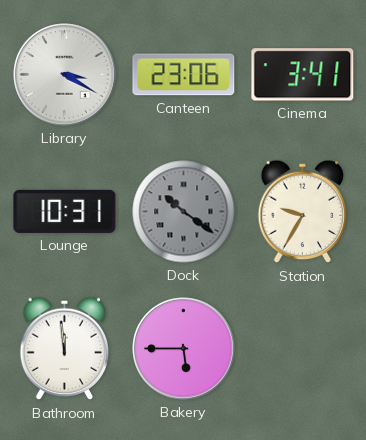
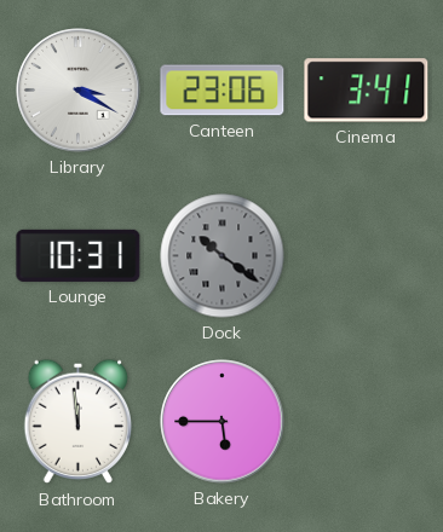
Station: 9:35 -> none
